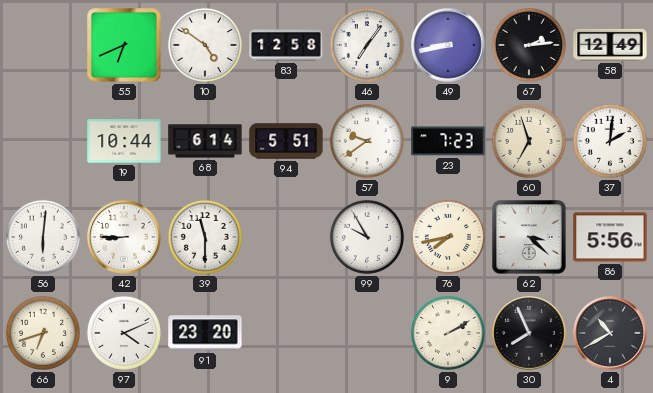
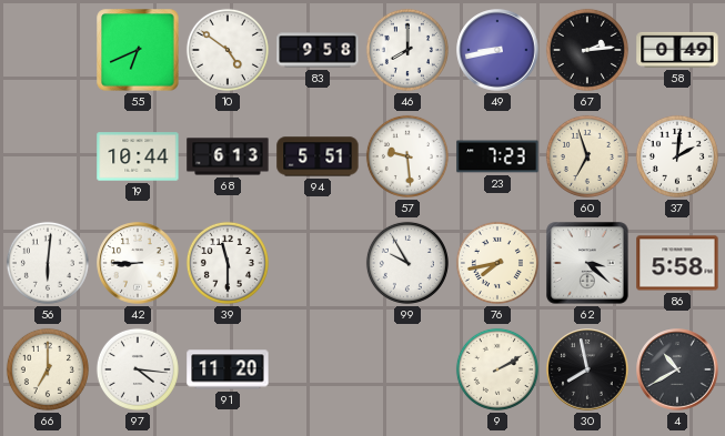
83: 12:58 -> 9:58
46: 7:06 -> 8:00
58: 12:49 -> 0:49
68: 6:14 -> 6:13
57: 9:39 -> 9:29
86: 5:56 -> 5:58
66: 6:42 -> 7:00
97: 4:11 -> 4:16
91: 23:20 -> 11:20
30: 7:56 -> 7:58
